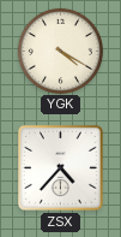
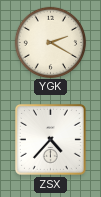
YGK: 4:20 -> 2:20
